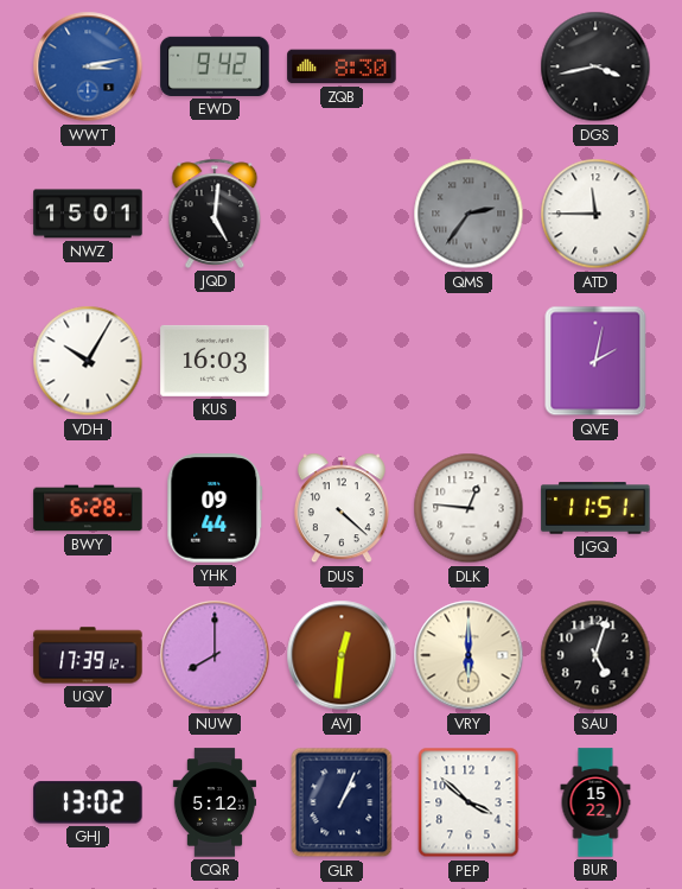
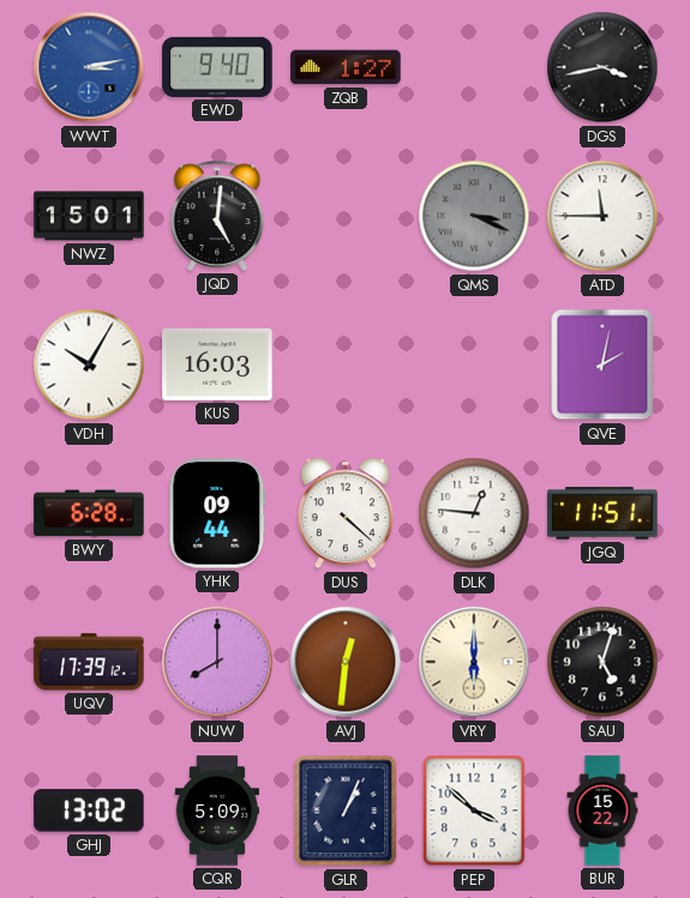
EWD: 9:42 -> 9:40
ZQB: 8:30 -> 1:27
QMS: 2:36 -> 3:19
CQR: 5:12 -> 5:09
